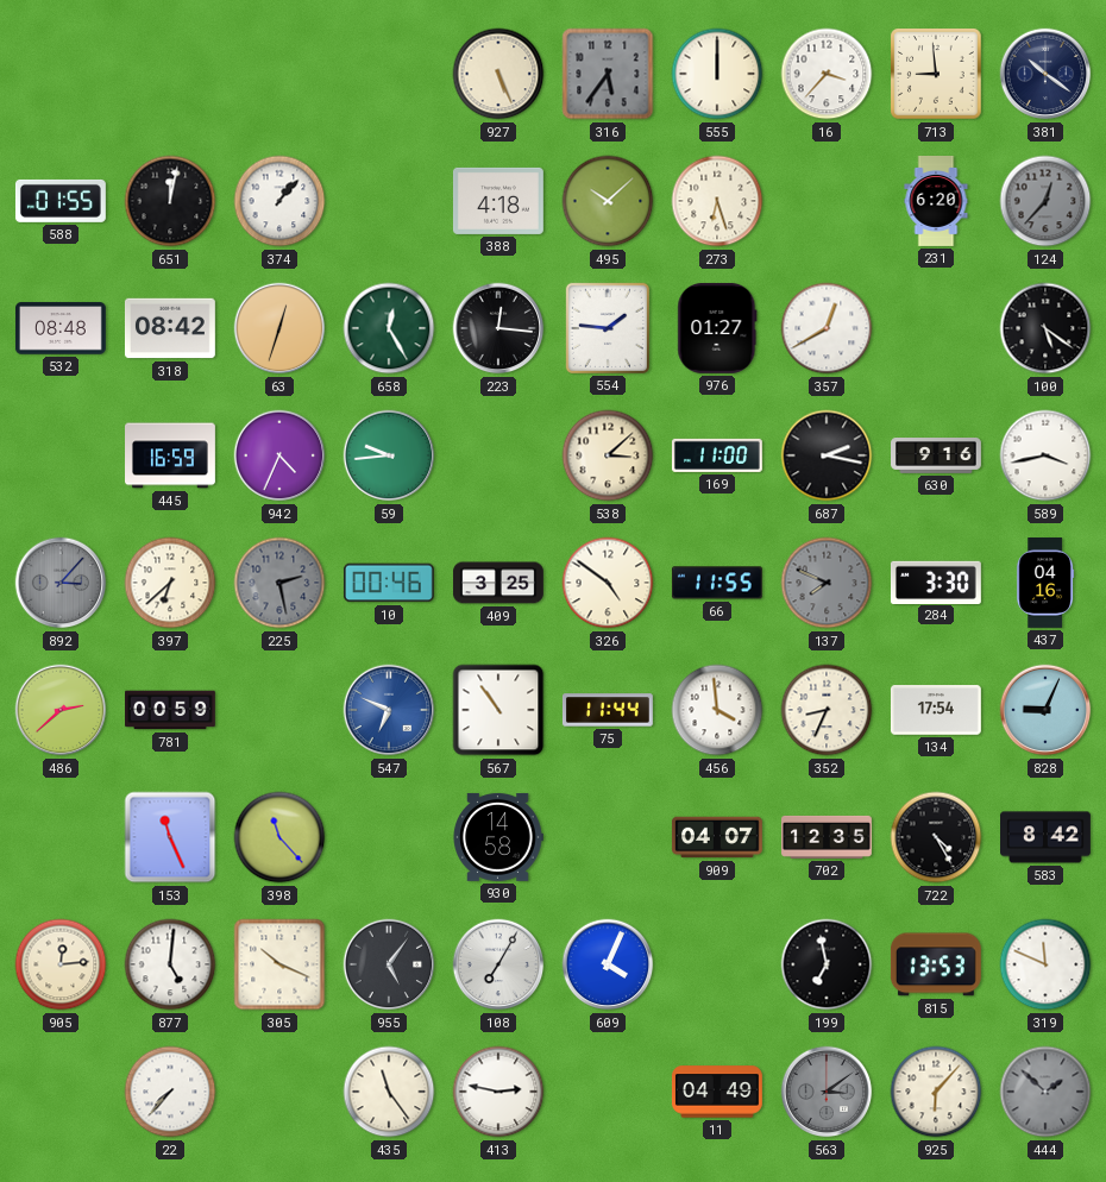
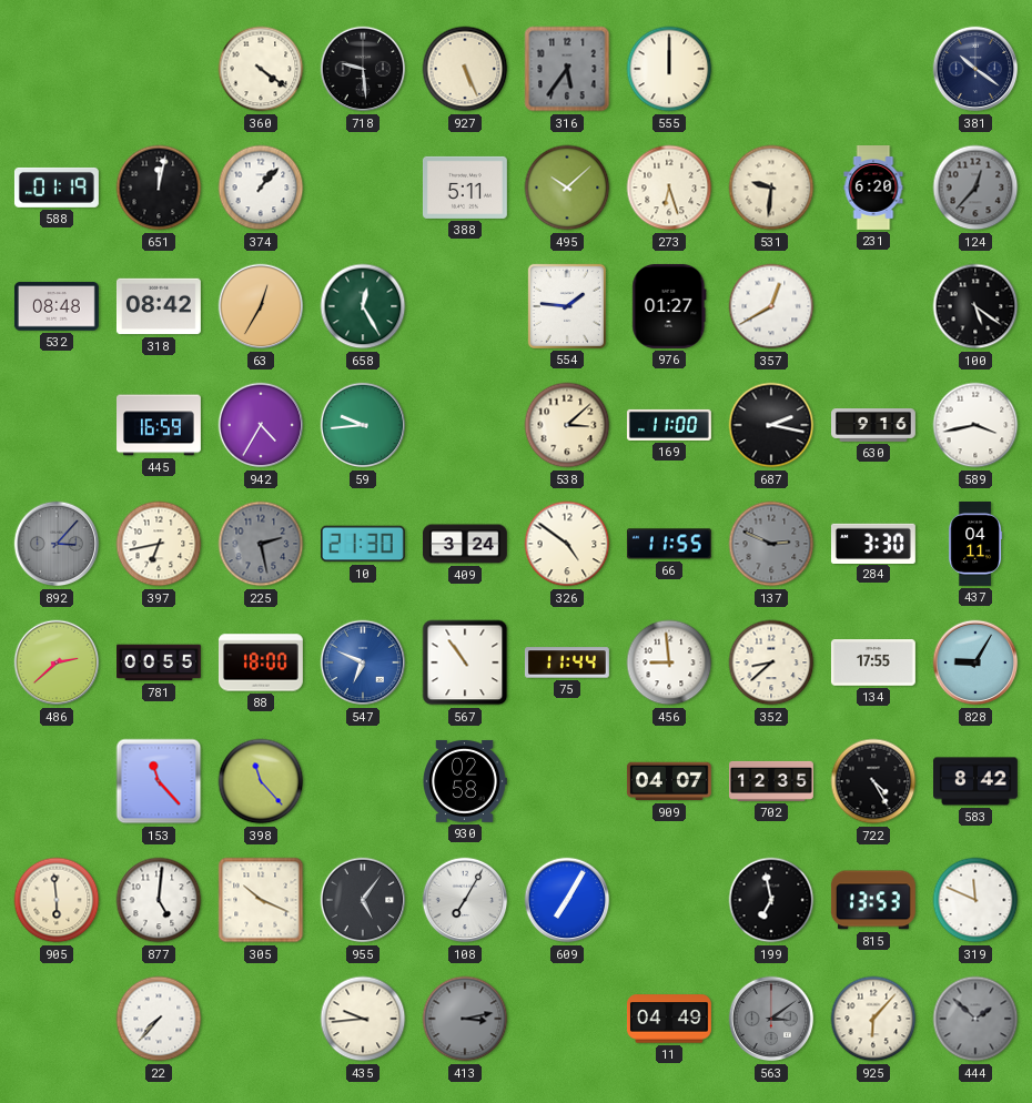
360: none -> 4:21
718: none -> 9:29
16: 3:37 -> none
713: 8:59 -> none
588: 01:55 -> 01:19
388: 4:18 -> 5:11
531: none -> 9:31
63: 12:33 -> 12:35
223: 12:16 -> none
942: 4:34 -> 4:35
397: 6:38 -> 6:43
10: 00:46 -> 21:30
409: 3:25 -> 3:24
137: 7:49 -> 2:49
437: 04:16 -> 04:11
781: 00:59 -> 00:55
88: none -> 18:00
456: 3:59 -> 8:59
352: 8:34 -> 8:38
134: 17:54 -> 17:55
828: 9:04 -> 9:05
153: 11:26 -> 11:23
930: 14:58 -> 02:58
905: 12:14 -> 5:59
609: 4:04 -> 7:05
435: 11:24 -> 9:44
413: 2:47 -> 3:13
413 dial: white -> grey
